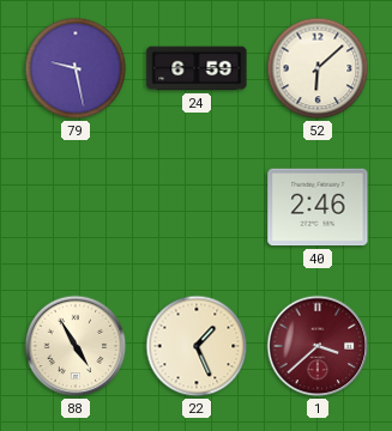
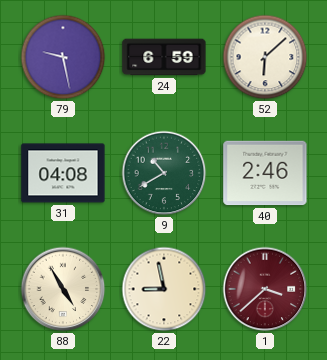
31: none -> 04:08
9: none -> 10:40
22: 1:26 -> 8:58
